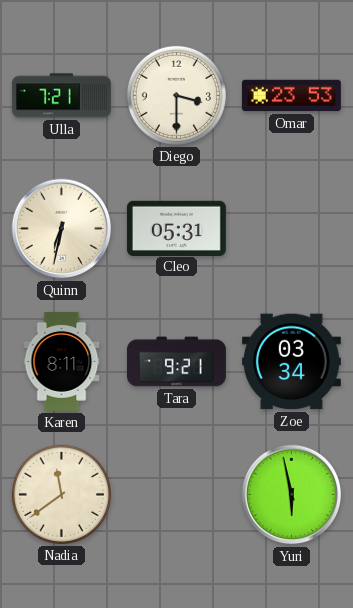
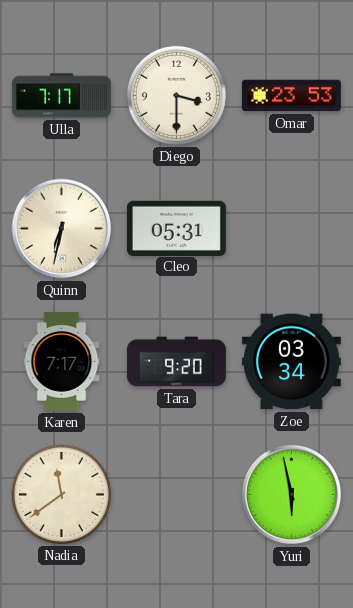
Ulla: 7:21 -> 7:17
Karen: 8:11 -> 7:17
Tara: 9:21 -> 9:20
